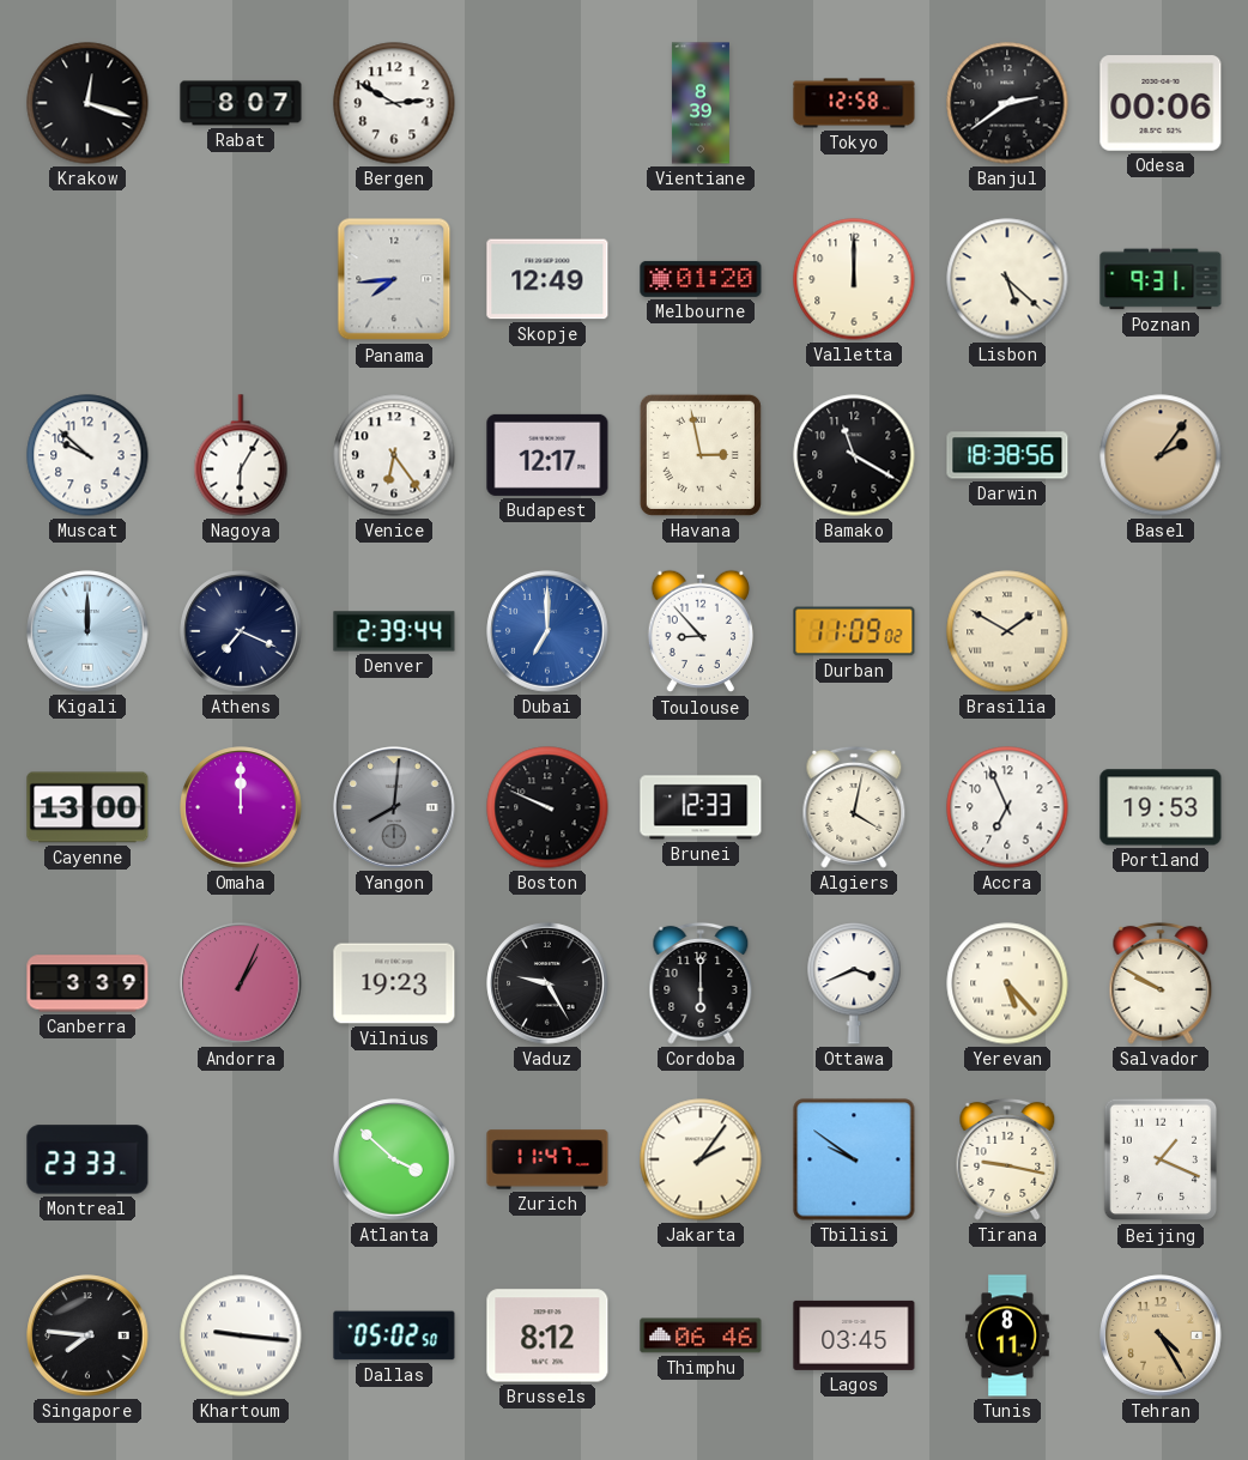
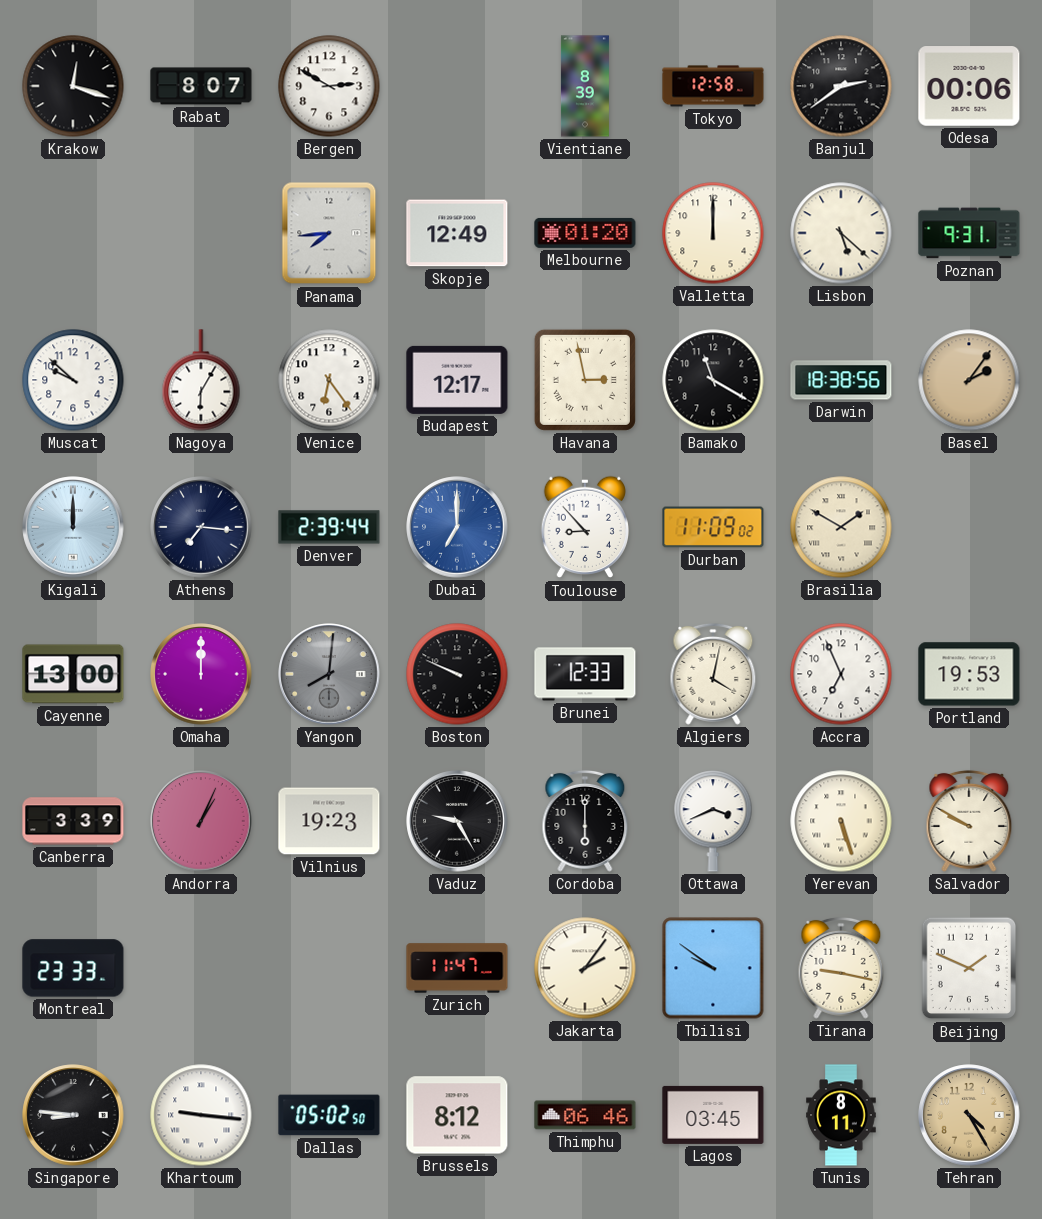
Athens: 7:19 -> 7:16
Yerevan: 5:23 -> 5:27
Atlanta: 3:52 -> none
Beijing: 1:19 -> 1:49
Singapore: 7:46 -> 8:46
